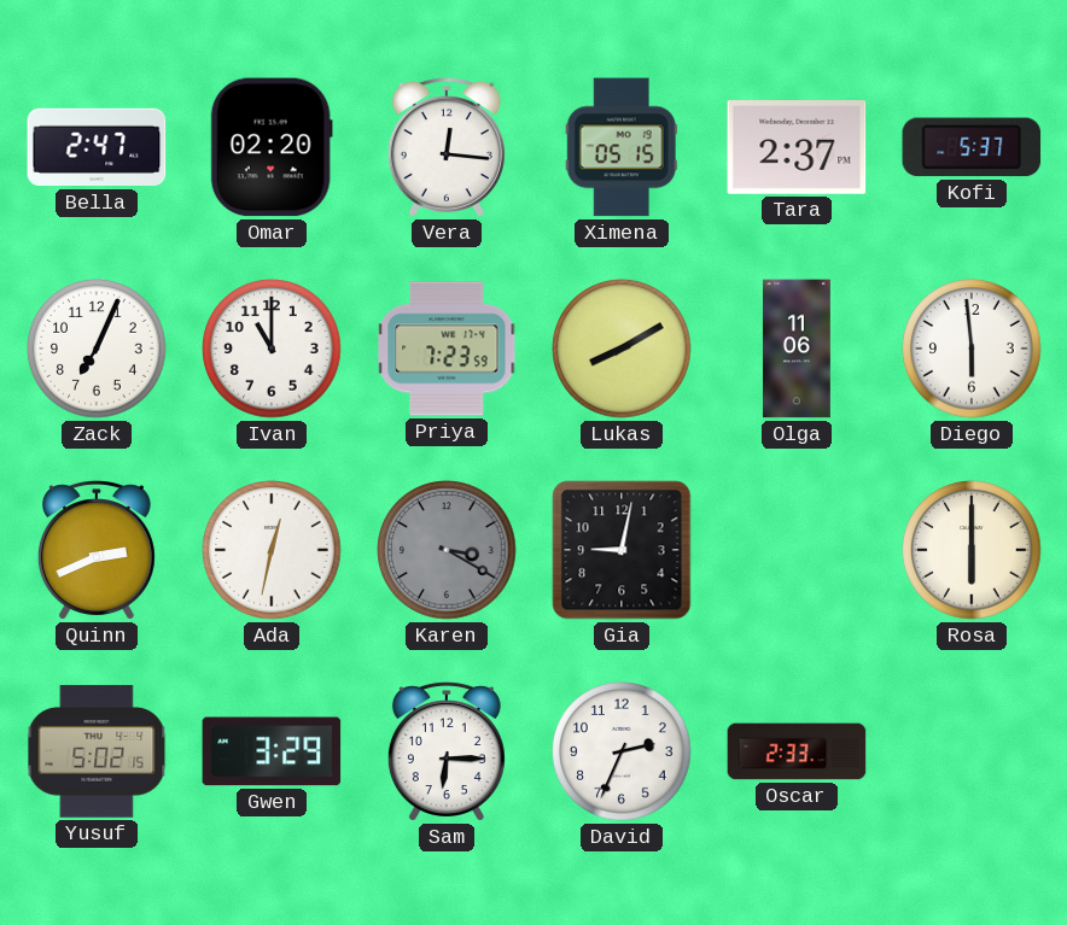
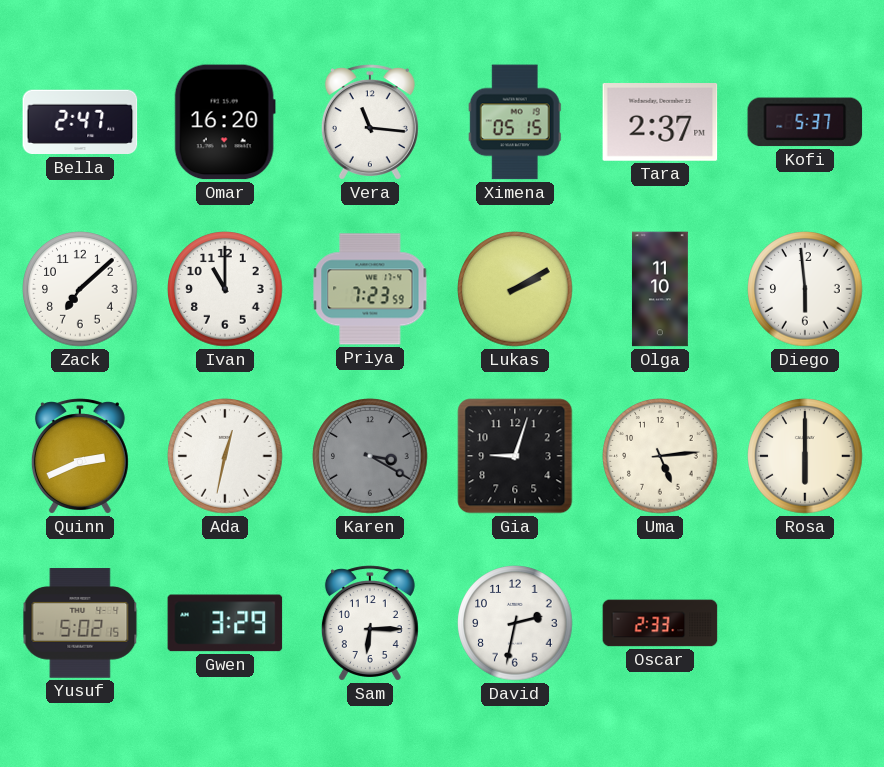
Omar: 02:20 -> 16:20
Vera: 12:16 -> 11:16
Zack: 7:04 -> 7:08
Lukas: 8:10 -> 2:10
Olga: 11:06 -> 11:10
Gia: 9:02 -> 9:03
Uma: none -> 5:14
David: 2:34 -> 2:32
